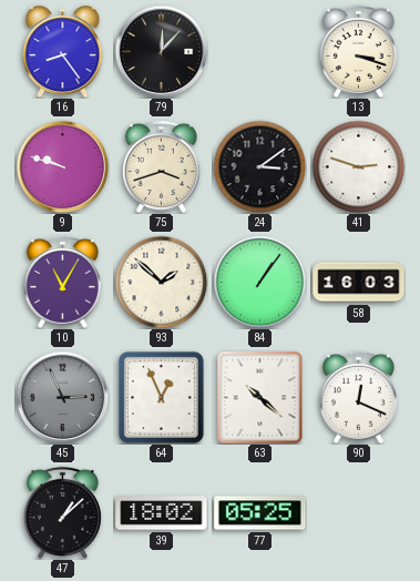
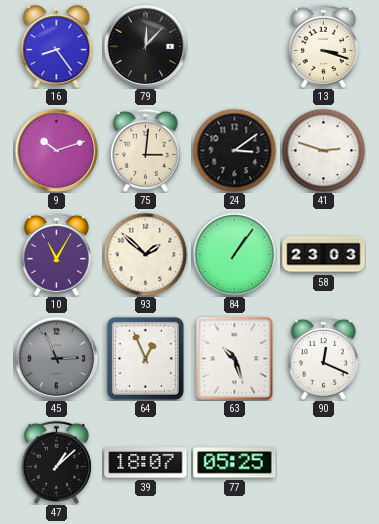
9: 9:48 -> 10:12
75: 3:42 -> 3:01
58: 16:03 -> 23:03
63: 10:22 -> 10:27
39: 18:02 -> 18:07
